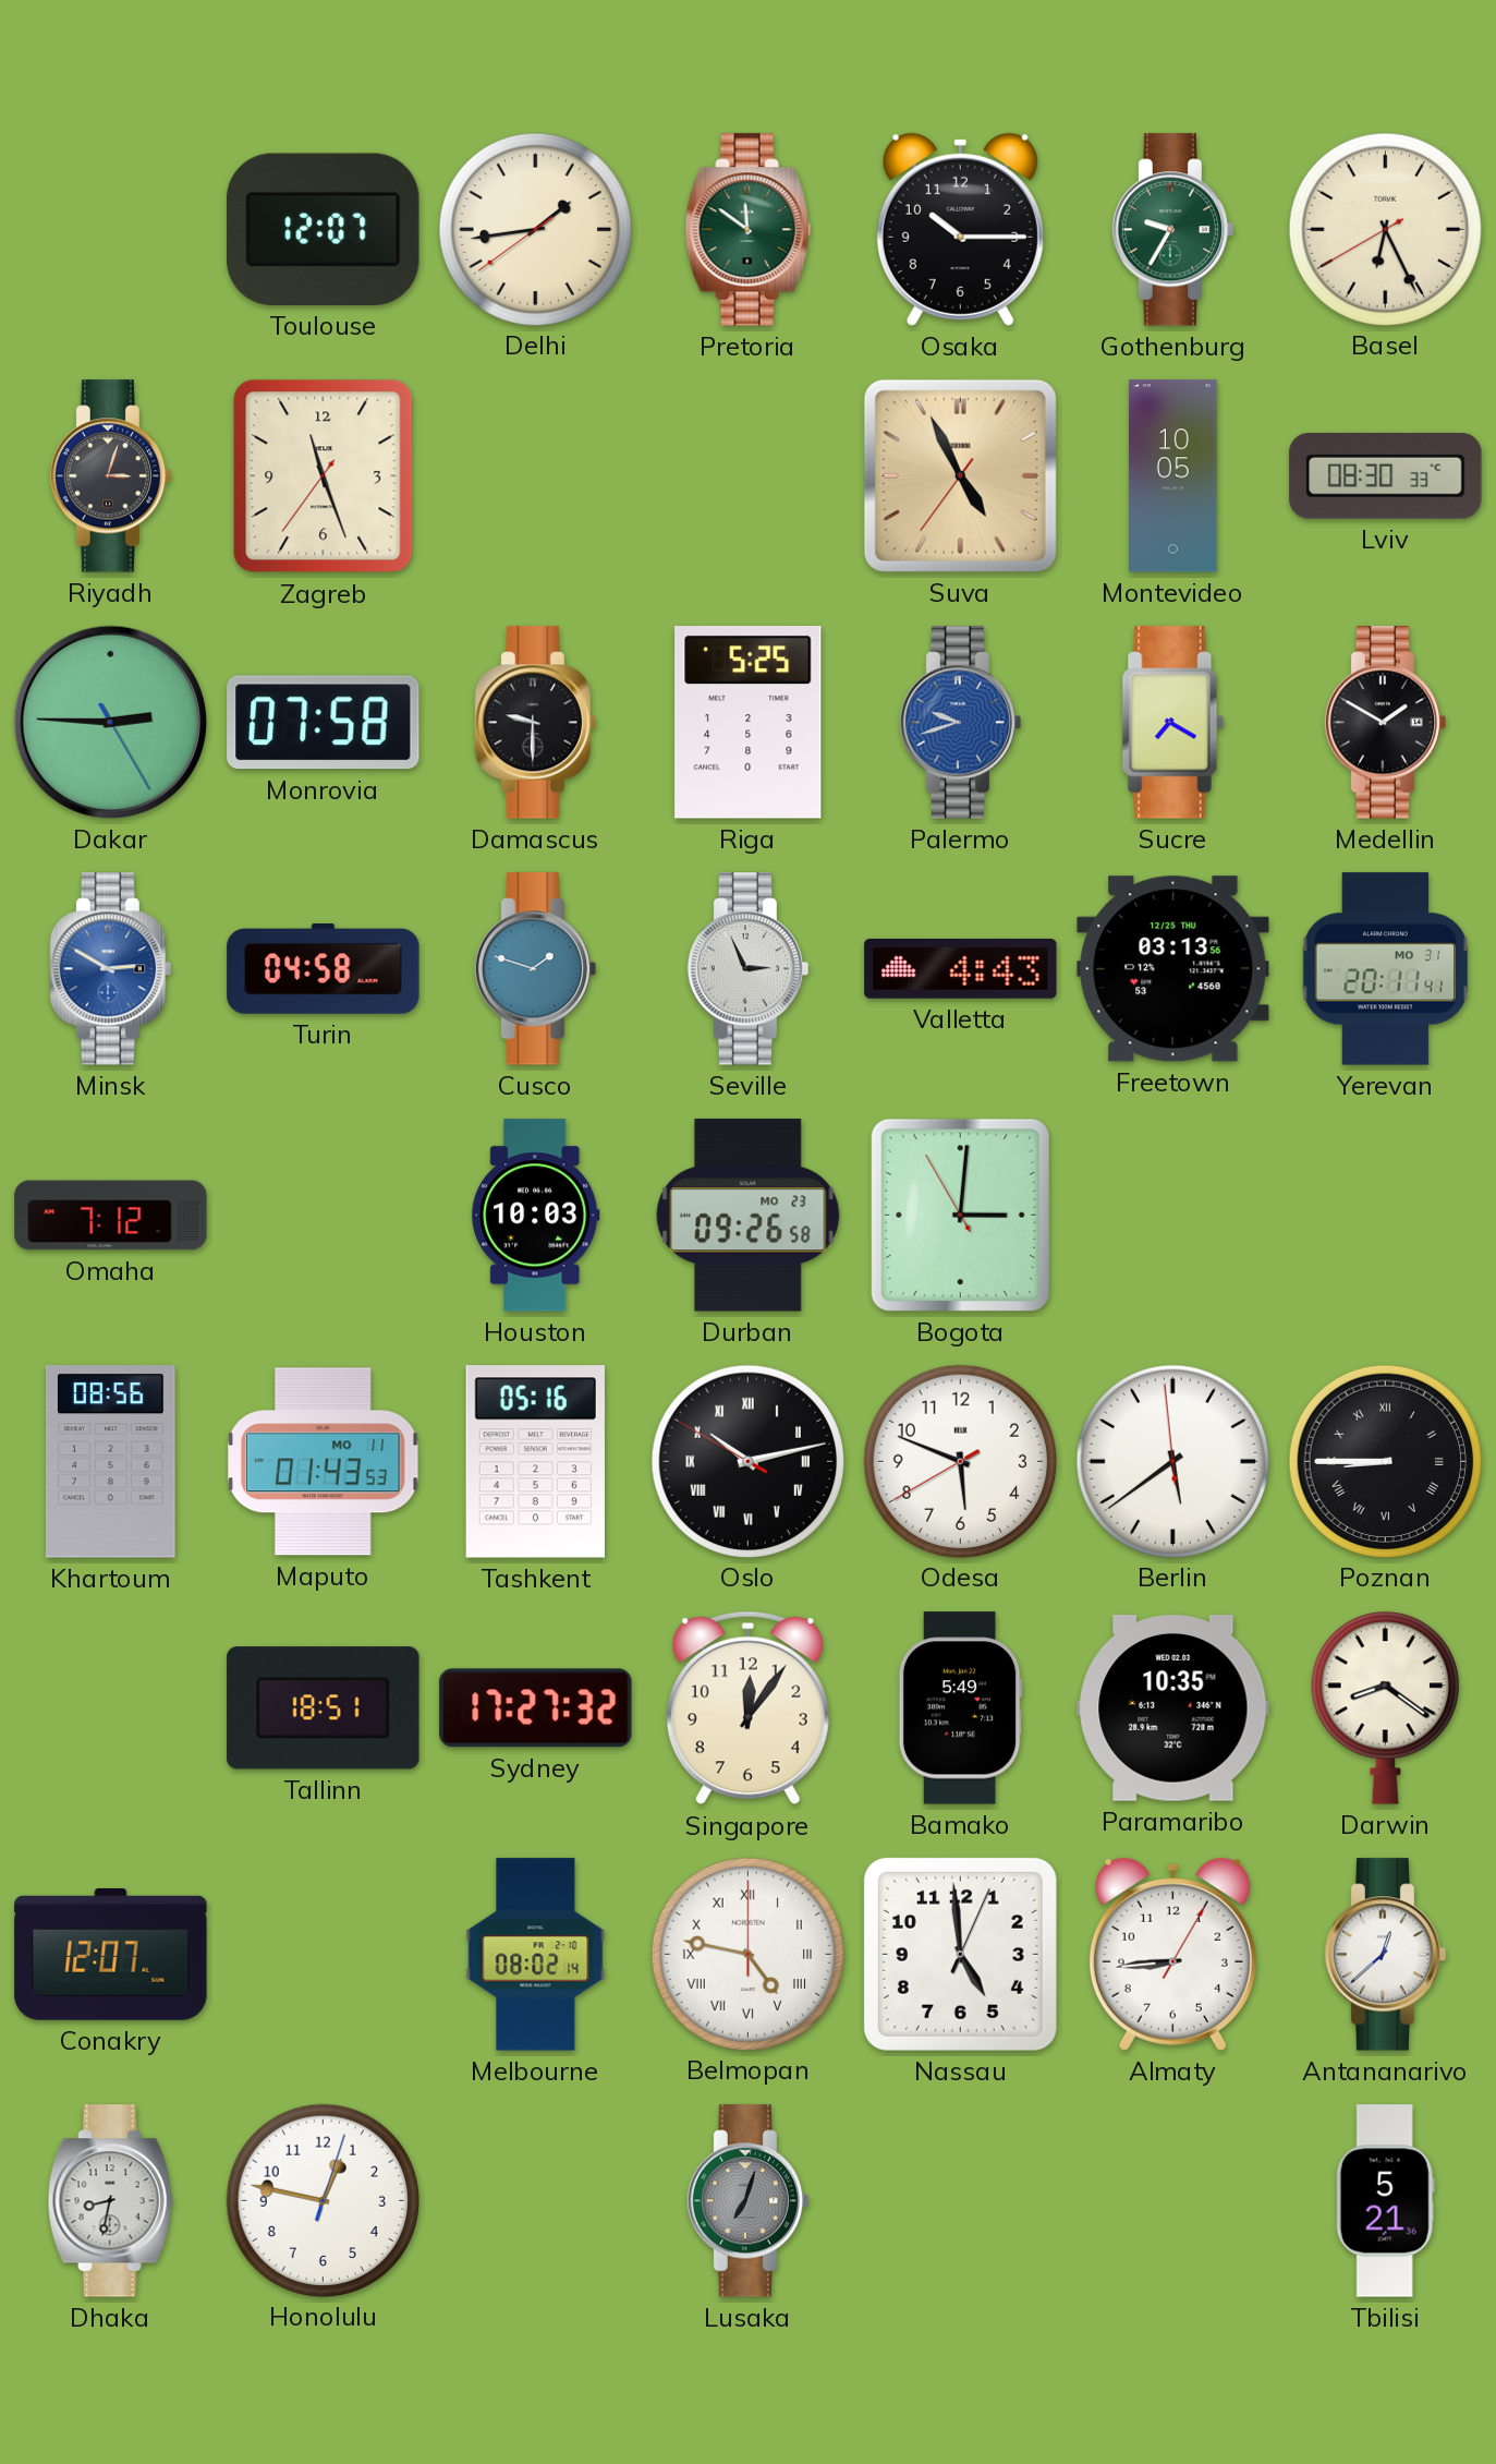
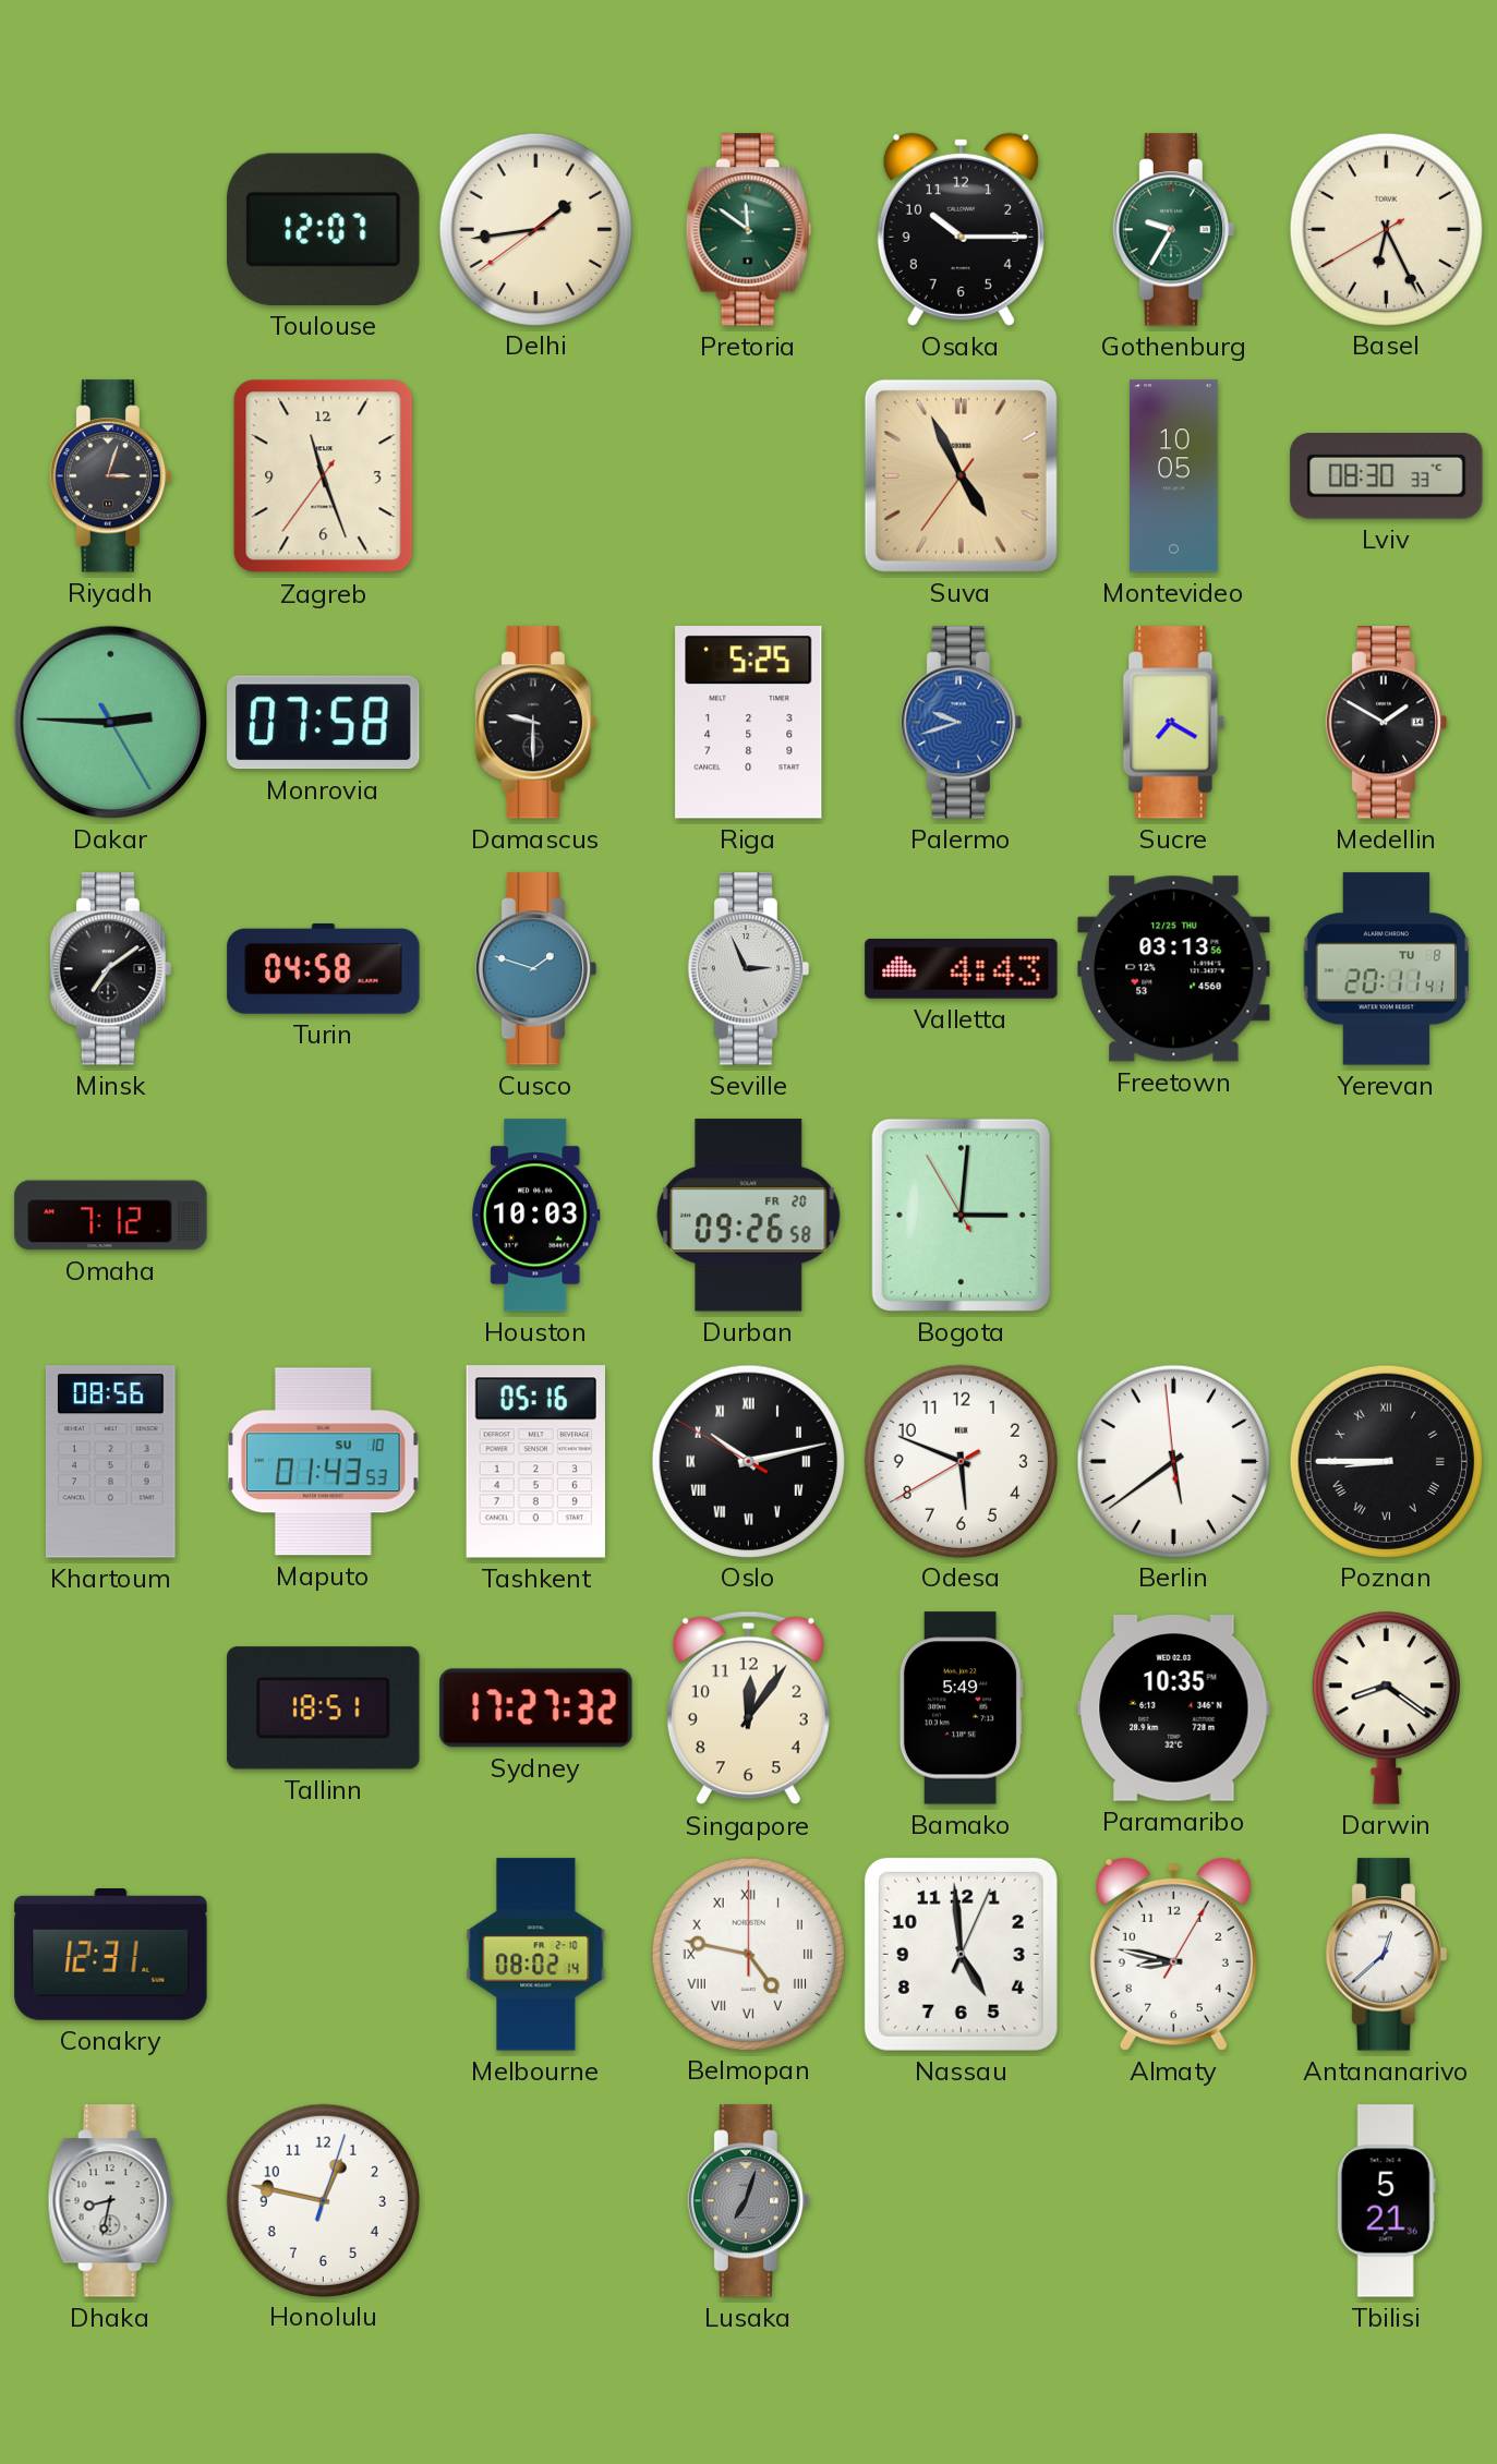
Minsk: 2:50 -> 7:09
Minsk dial: blue -> black
Yerevan date: MO 31 -> TU 8
Durban date: MO 23 -> FR 20
Maputo date: MO 11 -> SU 10
Conakry: 12:07 -> 12:31
Almaty: 8:44 -> 8:47
